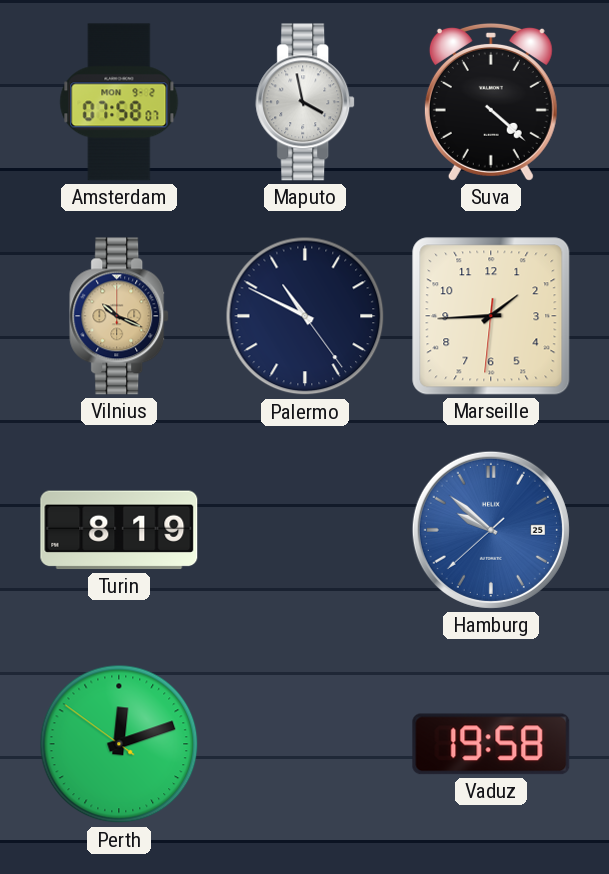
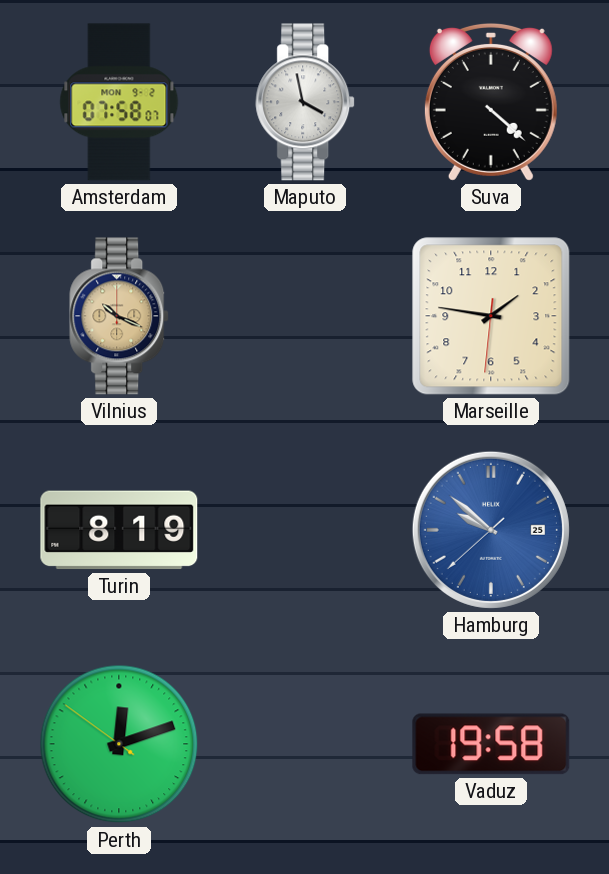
Palermo: 10:49 -> none
Marseille: 1:44 -> 1:46
